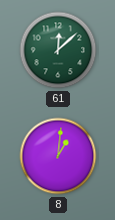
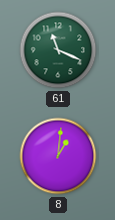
61: 12:08 -> 11:19
